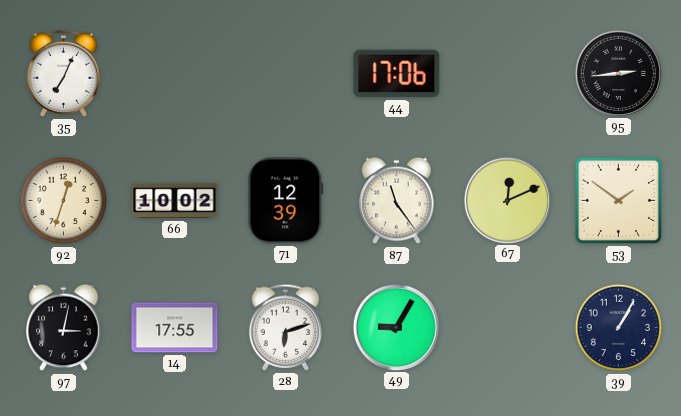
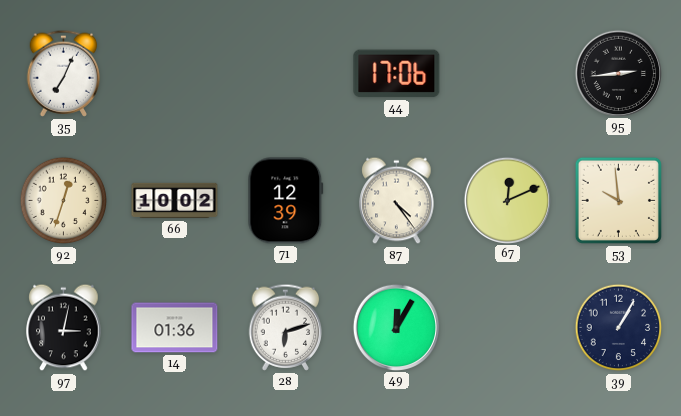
87: 11:24 -> 4:24
53: 1:51 -> 9:59
14: 17:55 -> 01:36
49: 9:05 -> 12:05
